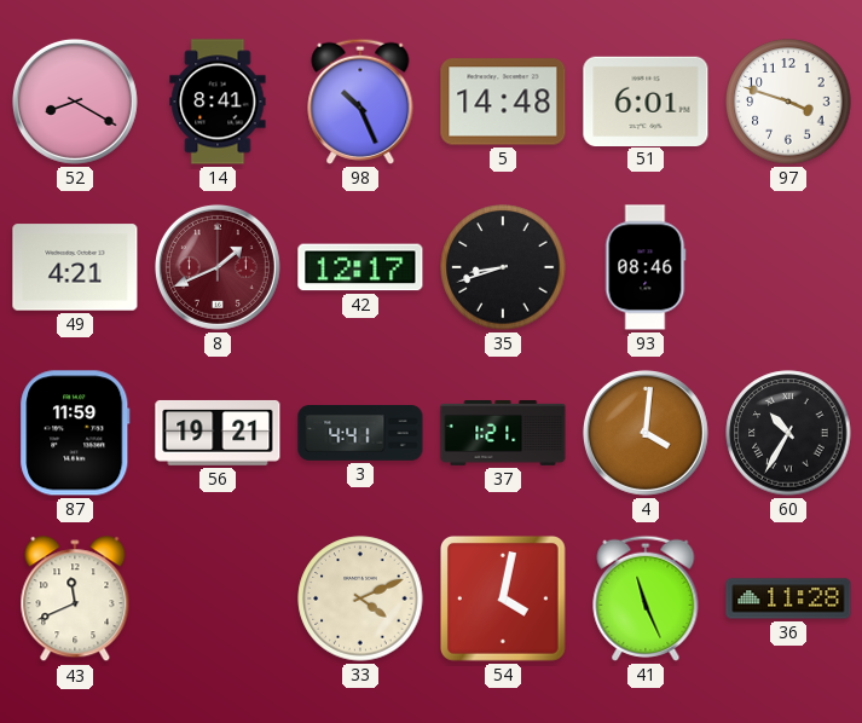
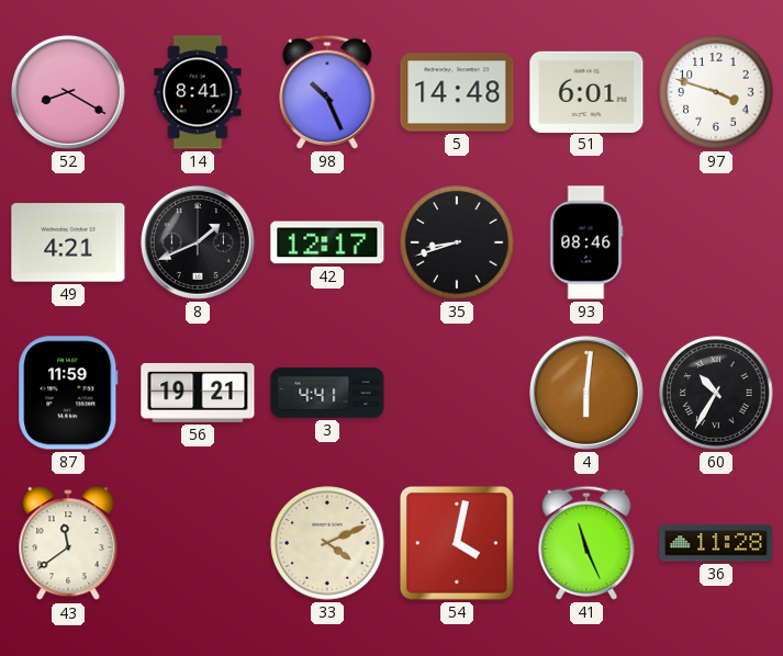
8 dial: burgundy -> black
37: 1:21 -> none
4: 4:01 -> 6:01
43: 11:41 -> 11:39
